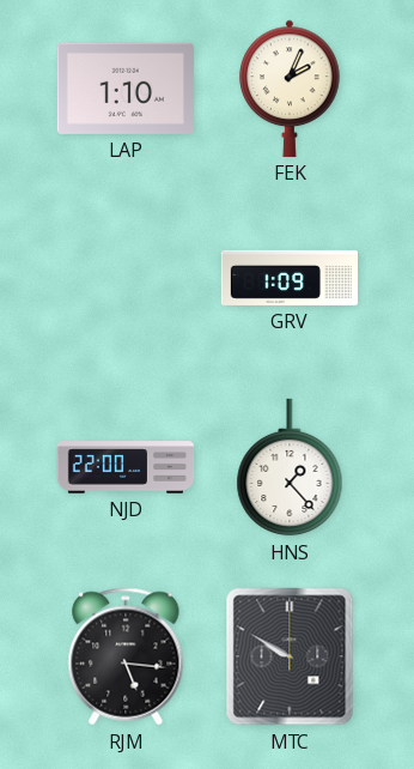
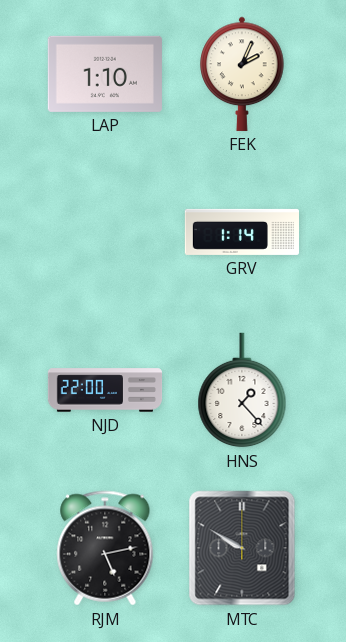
GRV: 1:09 -> 1:14
RJM: 5:16 -> 5:13
